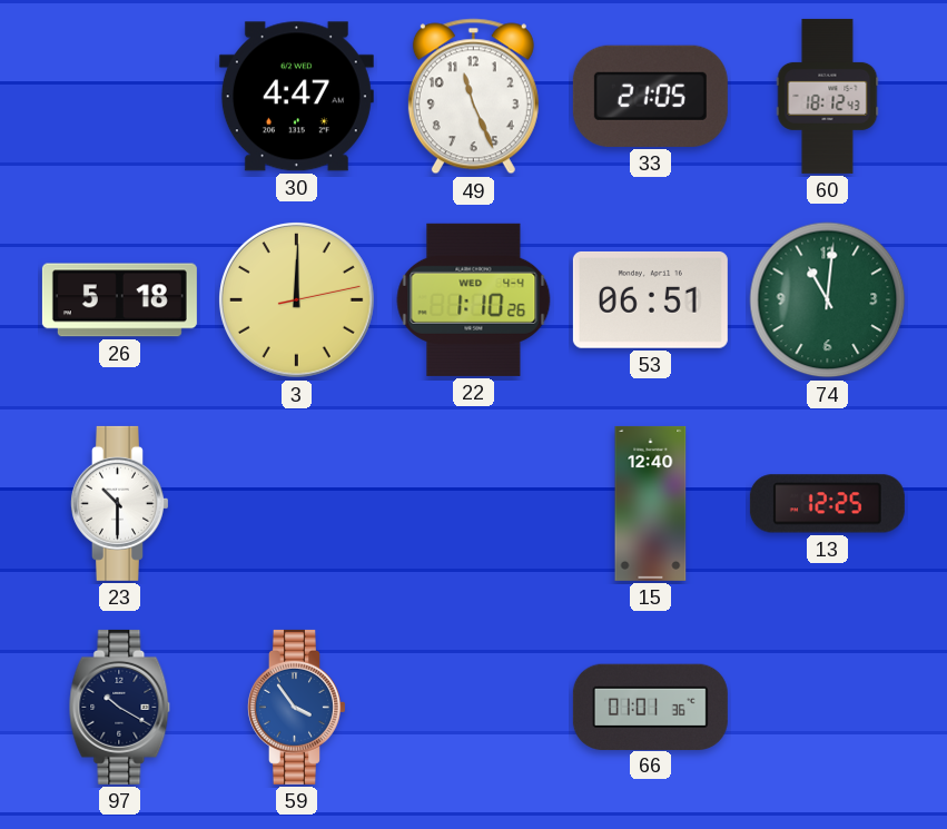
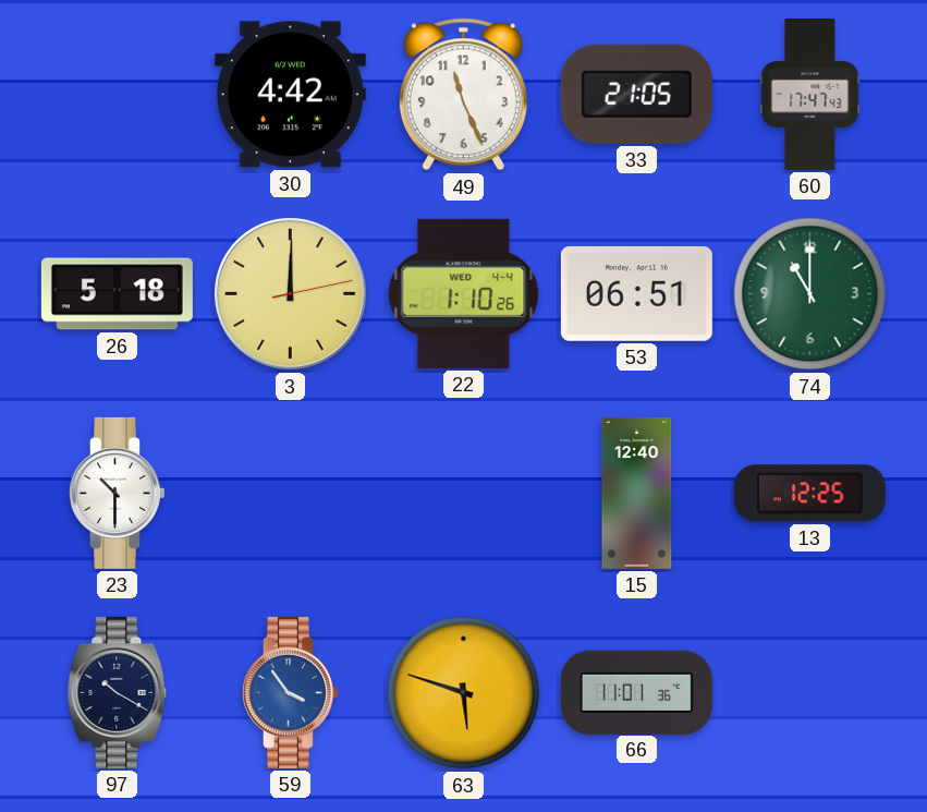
30: 4:47 -> 4:42
60: 18:12 -> 17:47
74: 11:01 -> 11:00
63: none -> 5:48
66: 01:01 -> 11:01
